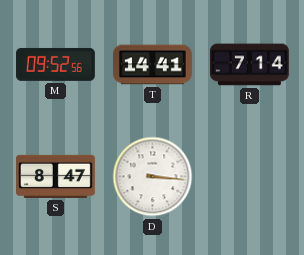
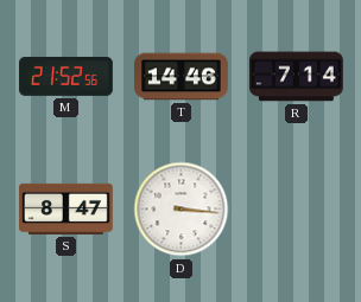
M: 09:52 -> 21:52
T: 14:41 -> 14:46
